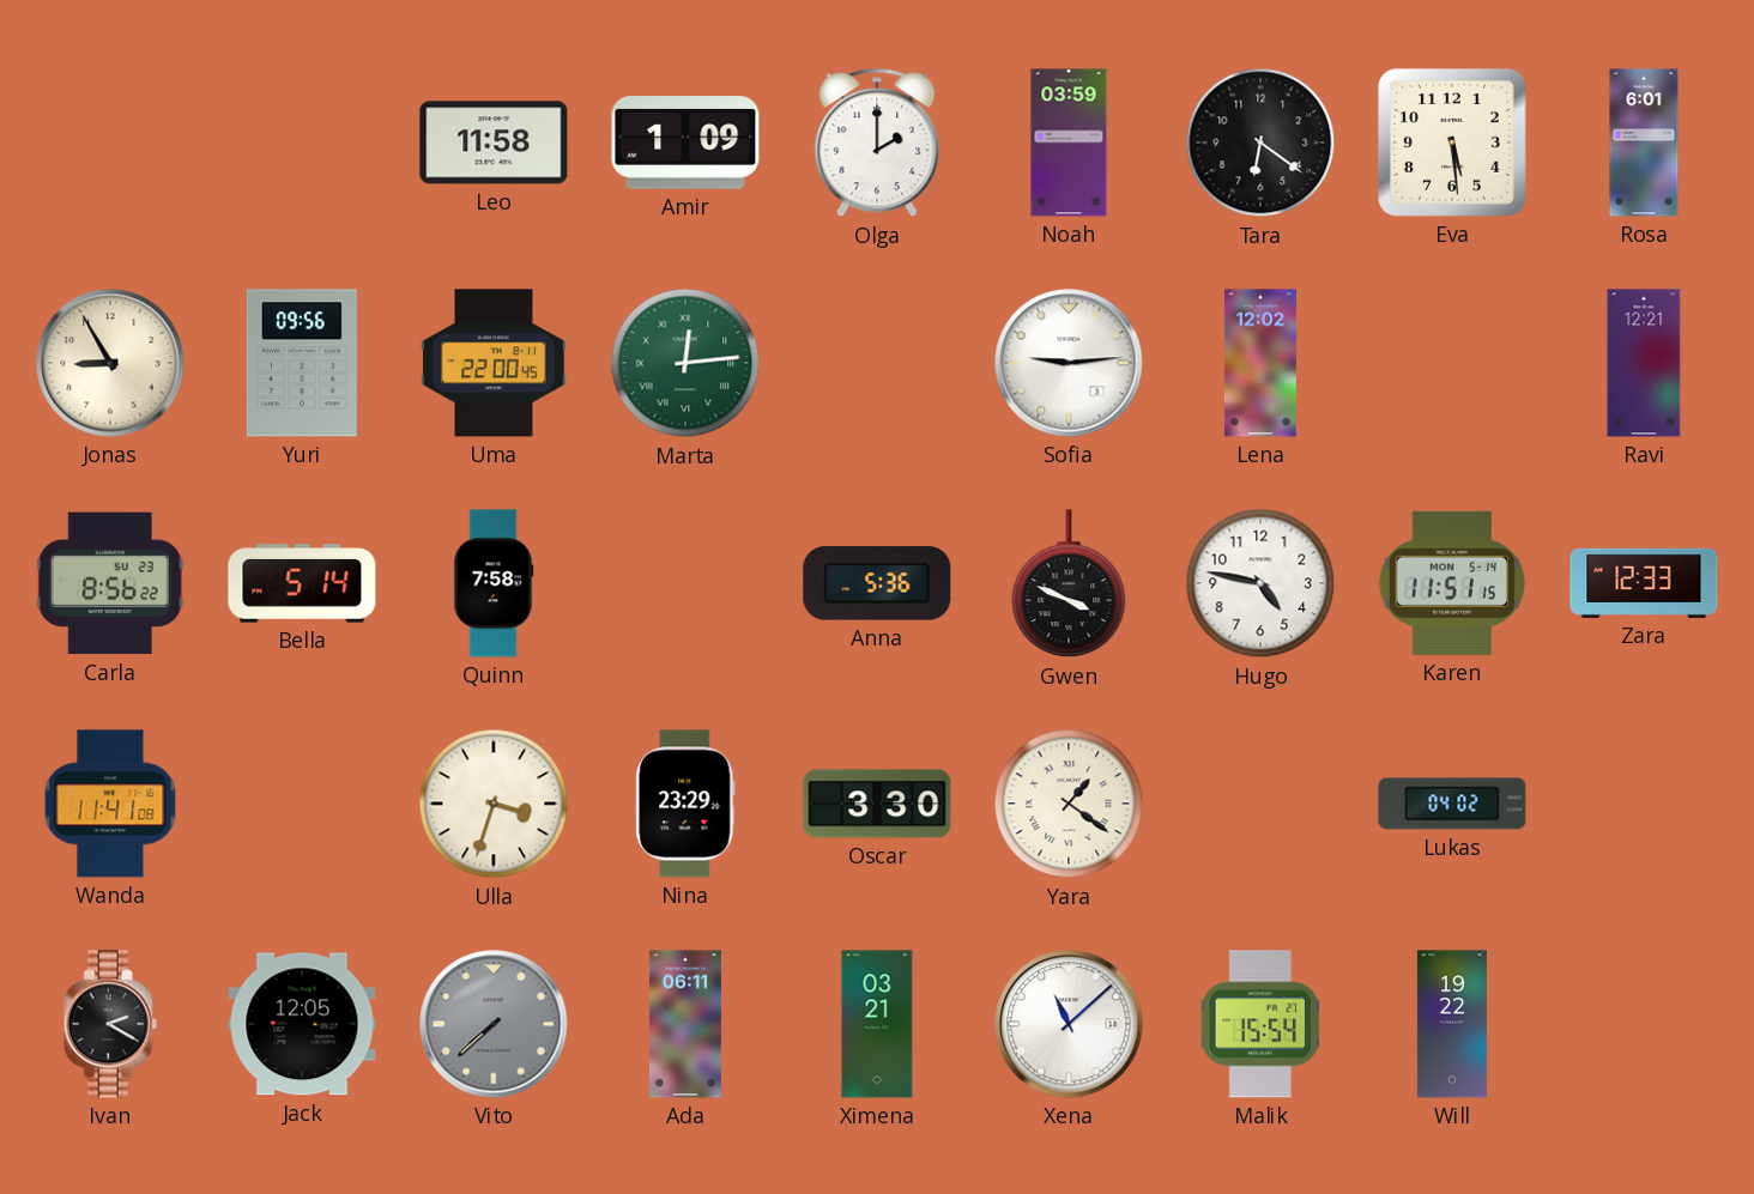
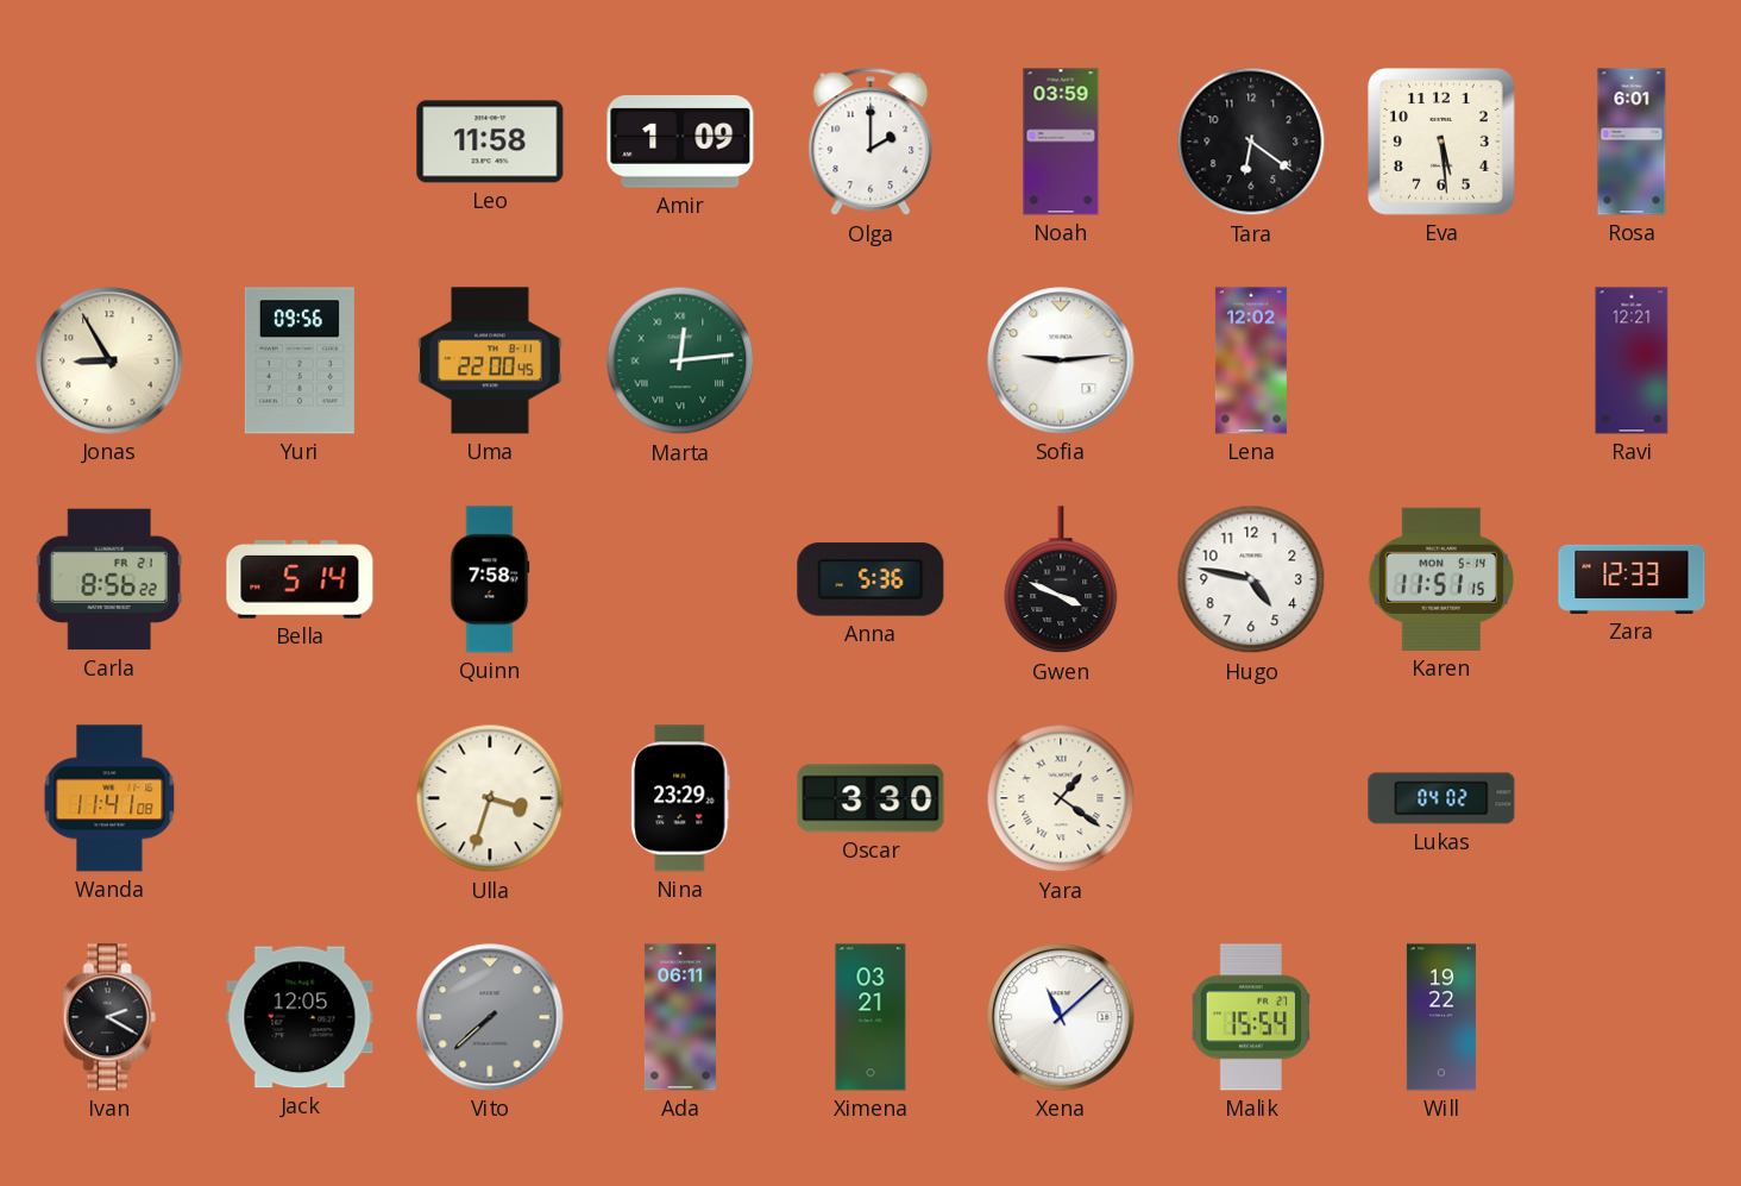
Carla date: SU 23 -> FR 21
